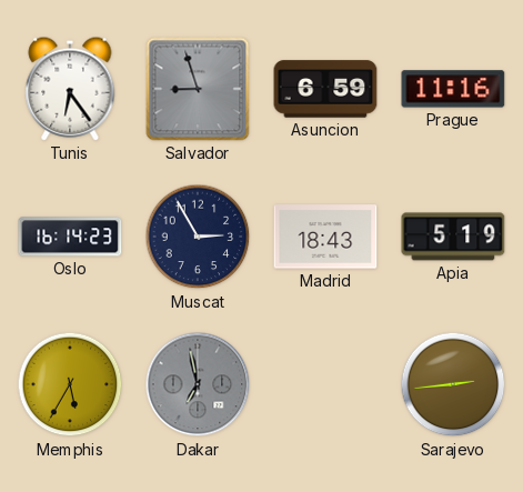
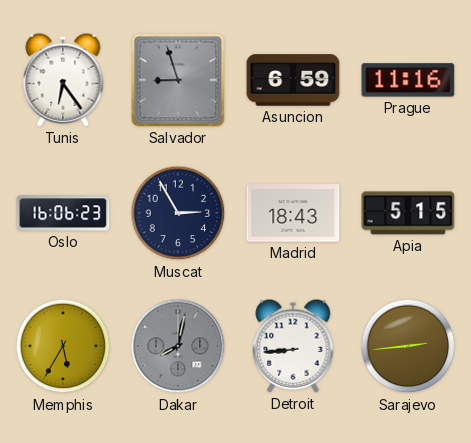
Oslo: 16:14 -> 16:06
Apia: 5:19 -> 5:15
Dakar: 6:58 -> 8:02
Detroit: none -> 8:44
